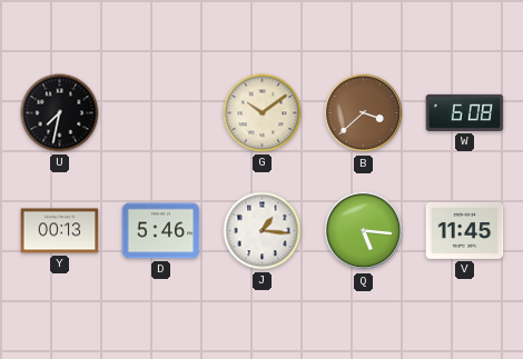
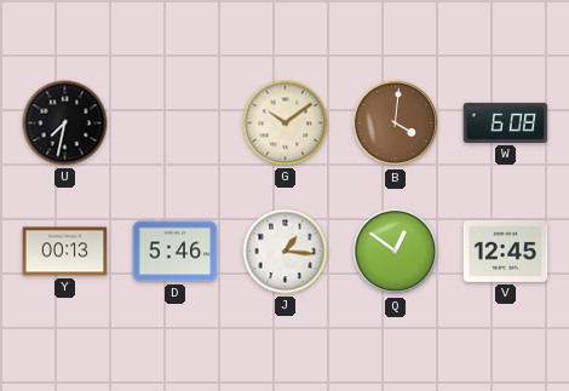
B: 3:38 -> 4:01
Q: 5:16 -> 12:51
V: 11:45 -> 12:45
